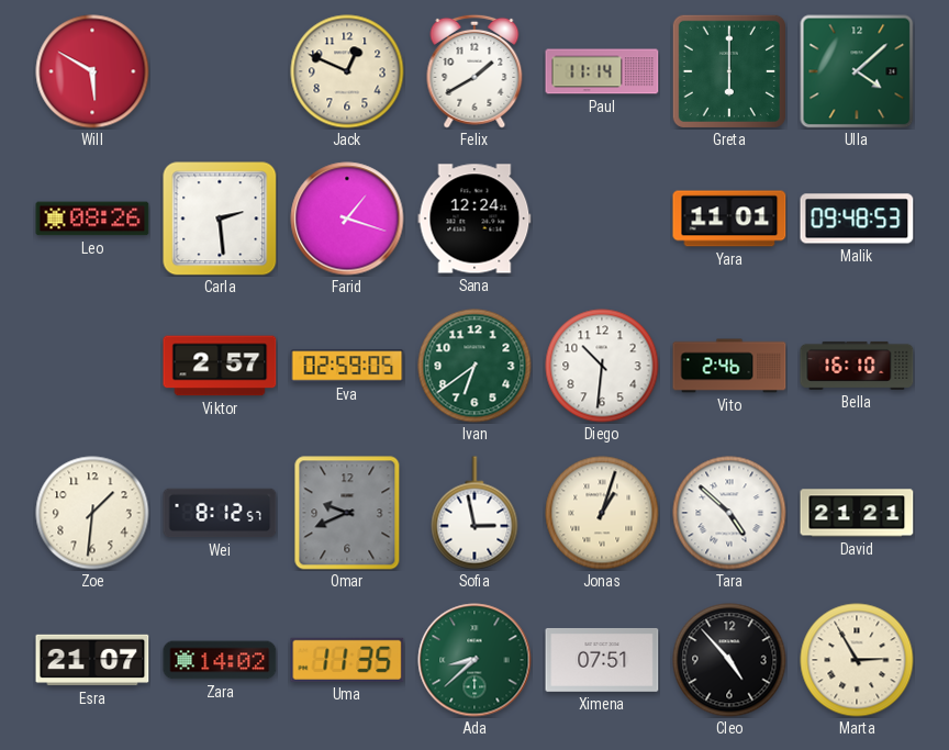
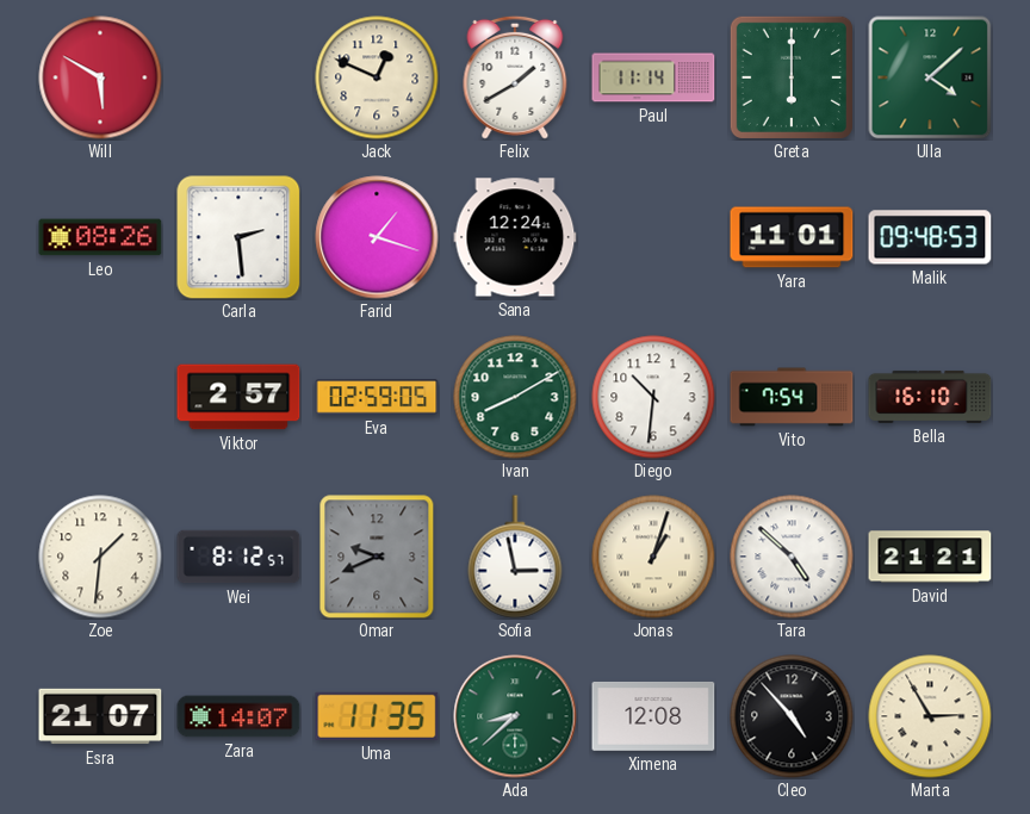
Ivan: 6:39 -> 8:10
Vito: 2:46 -> 7:54
Zara: 14:02 -> 14:07
Ximena: 07:51 -> 12:08
